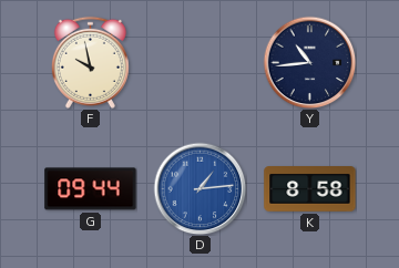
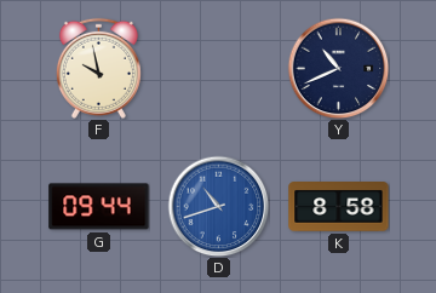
Y: 10:44 -> 10:41
D: 1:14 -> 10:42
